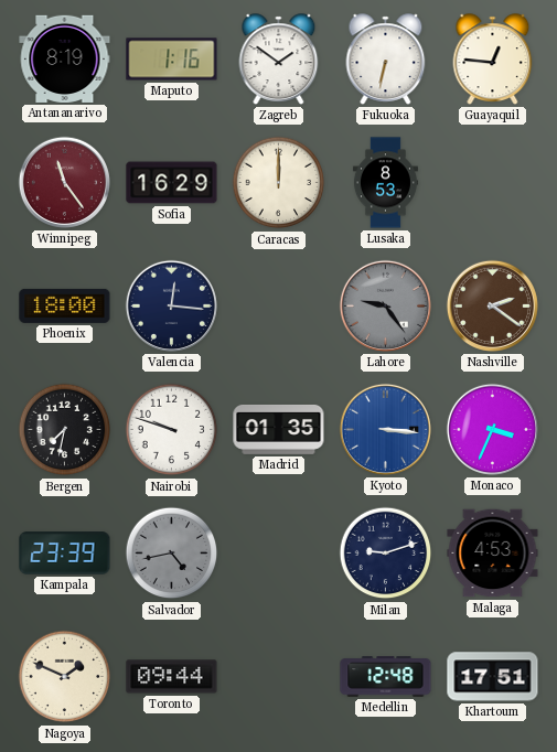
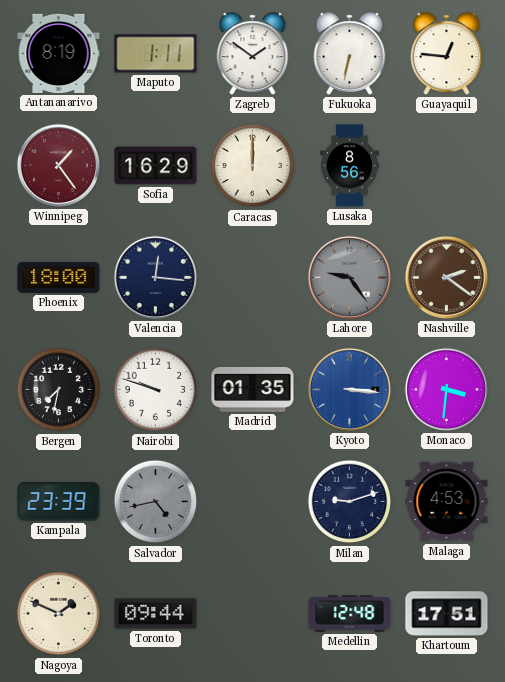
Maputo: 1:16 -> 1:11
Winnipeg: 11:24 -> 1:24
Lusaka: 8:53 -> 8:56
Monaco: 3:34 -> 3:31
